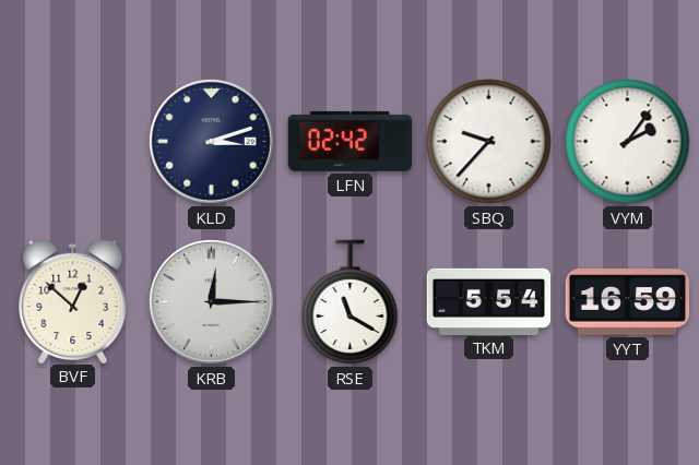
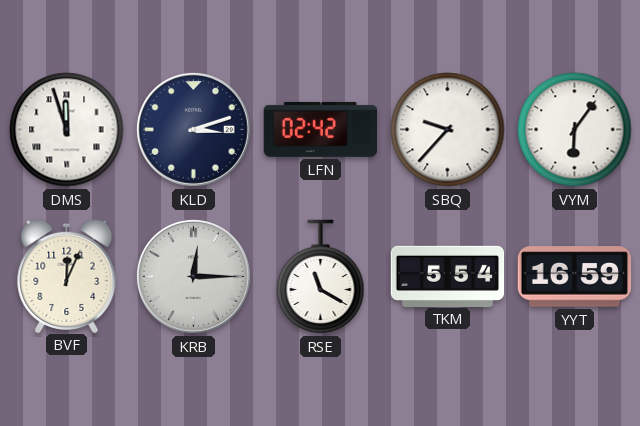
DMS: none -> 11:57
VYM: 2:06 -> 6:06
BVF: 12:52 -> 12:04
